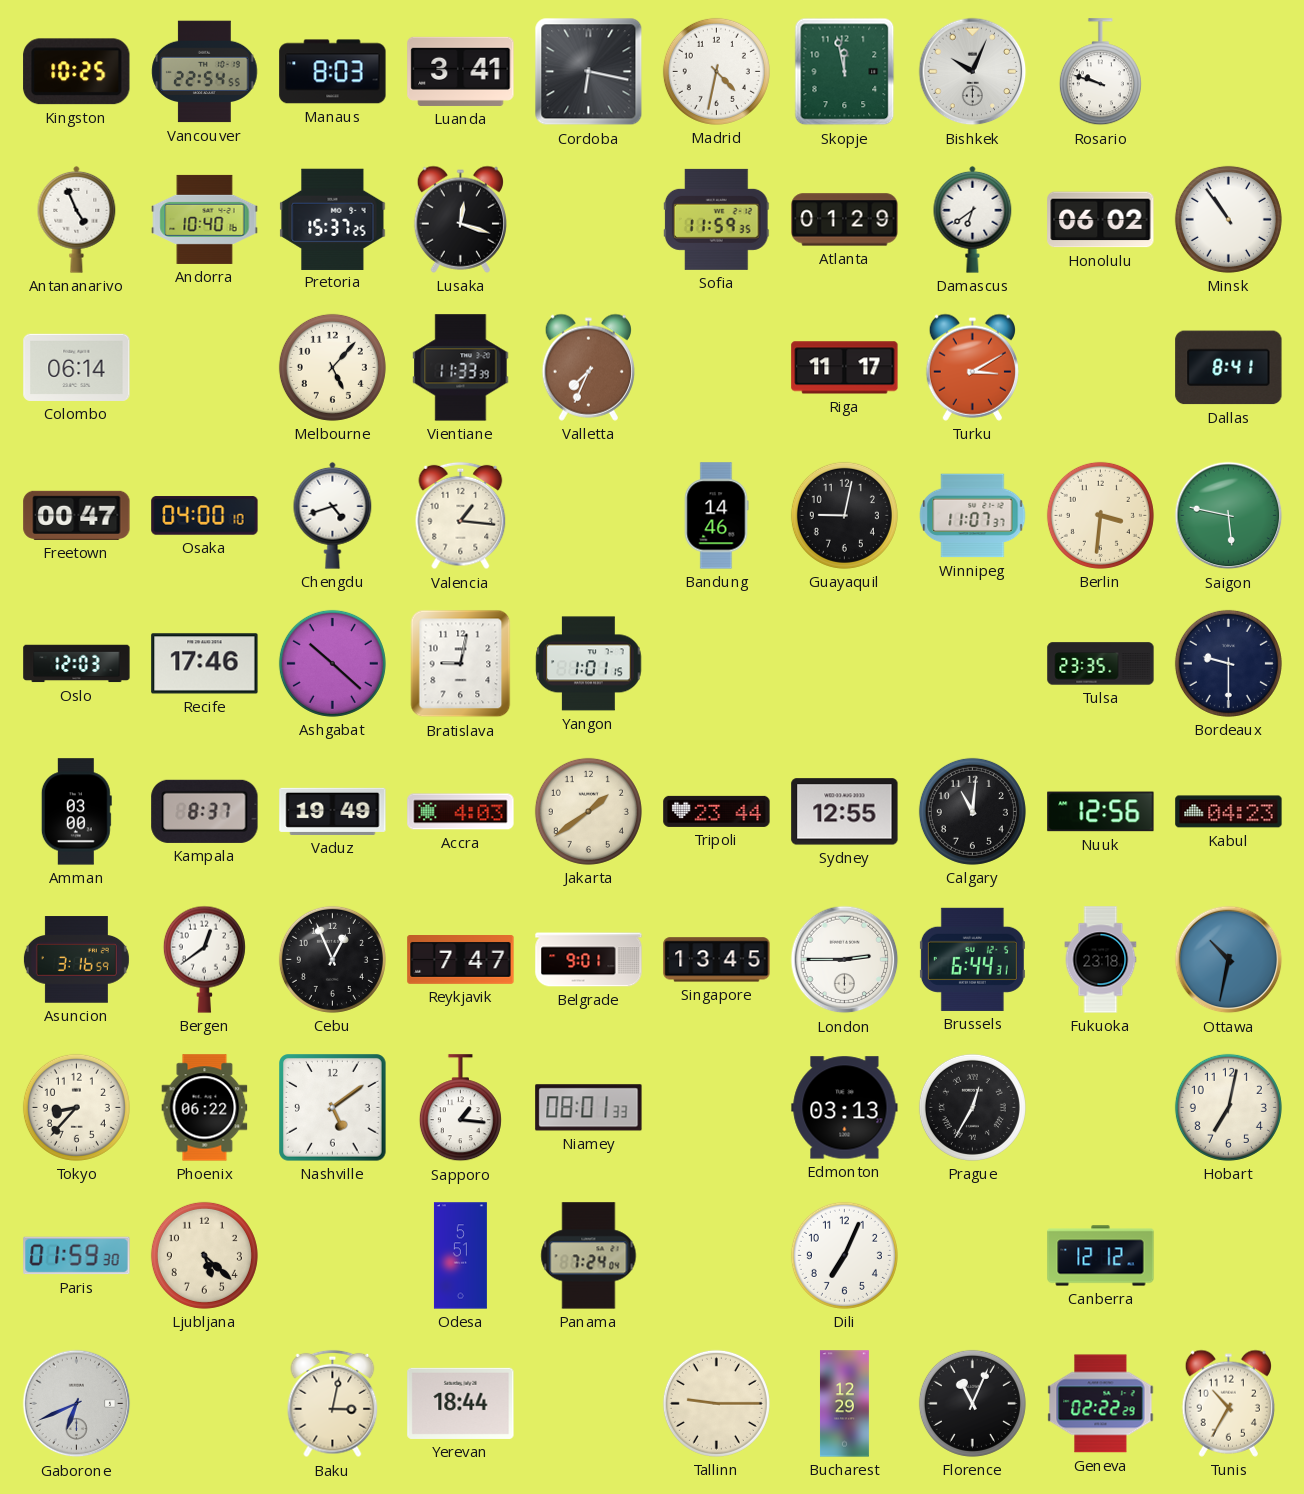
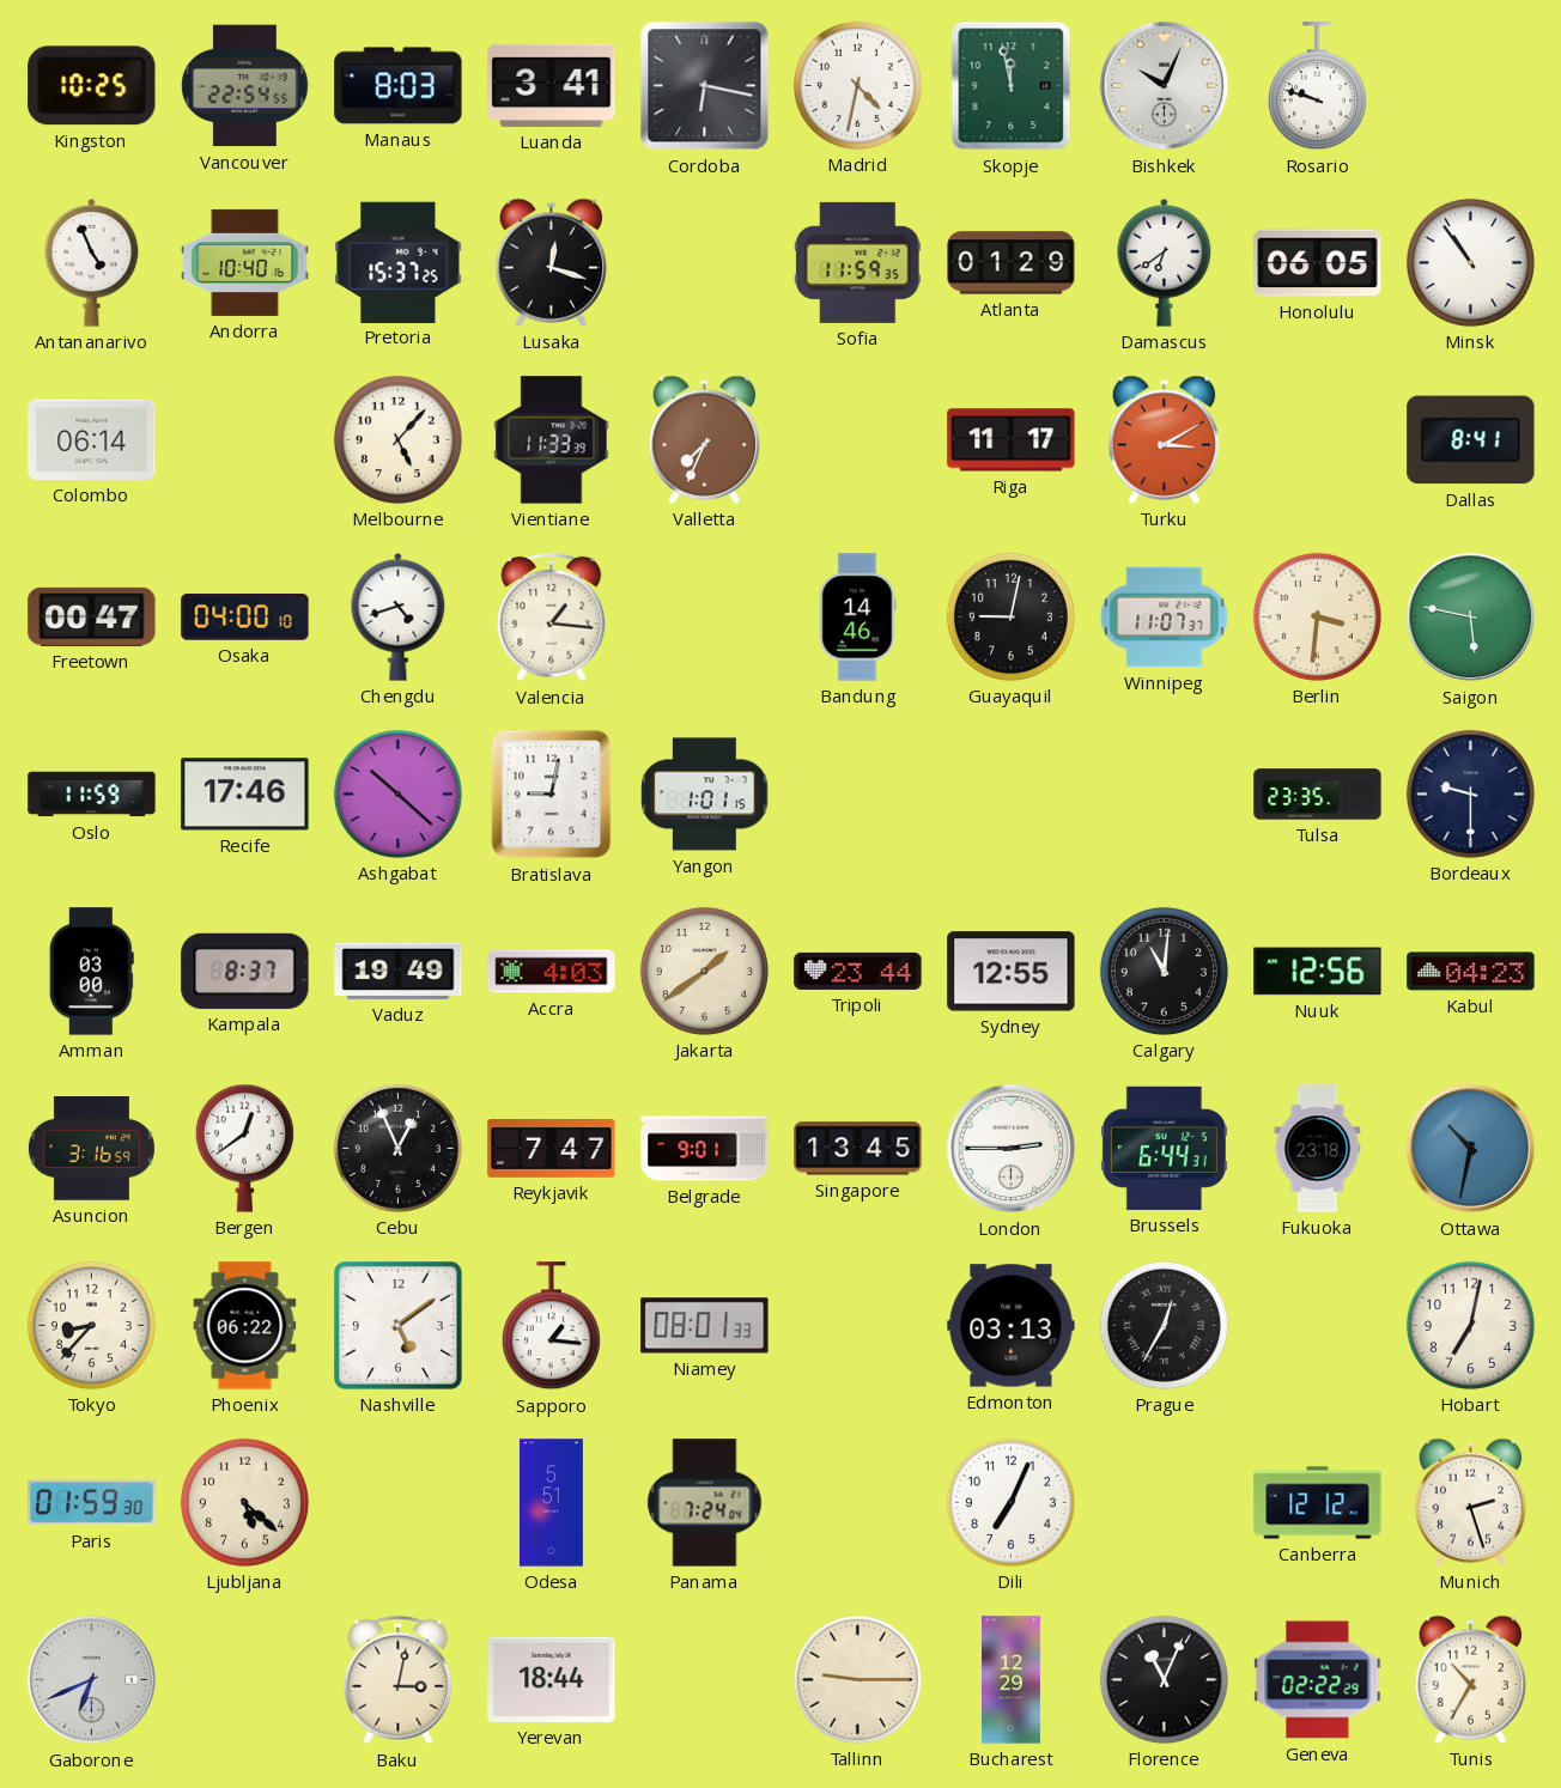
Honolulu: 06:02 -> 06:05
Oslo: 12:03 -> 11:59
Munich: none -> 2:27
